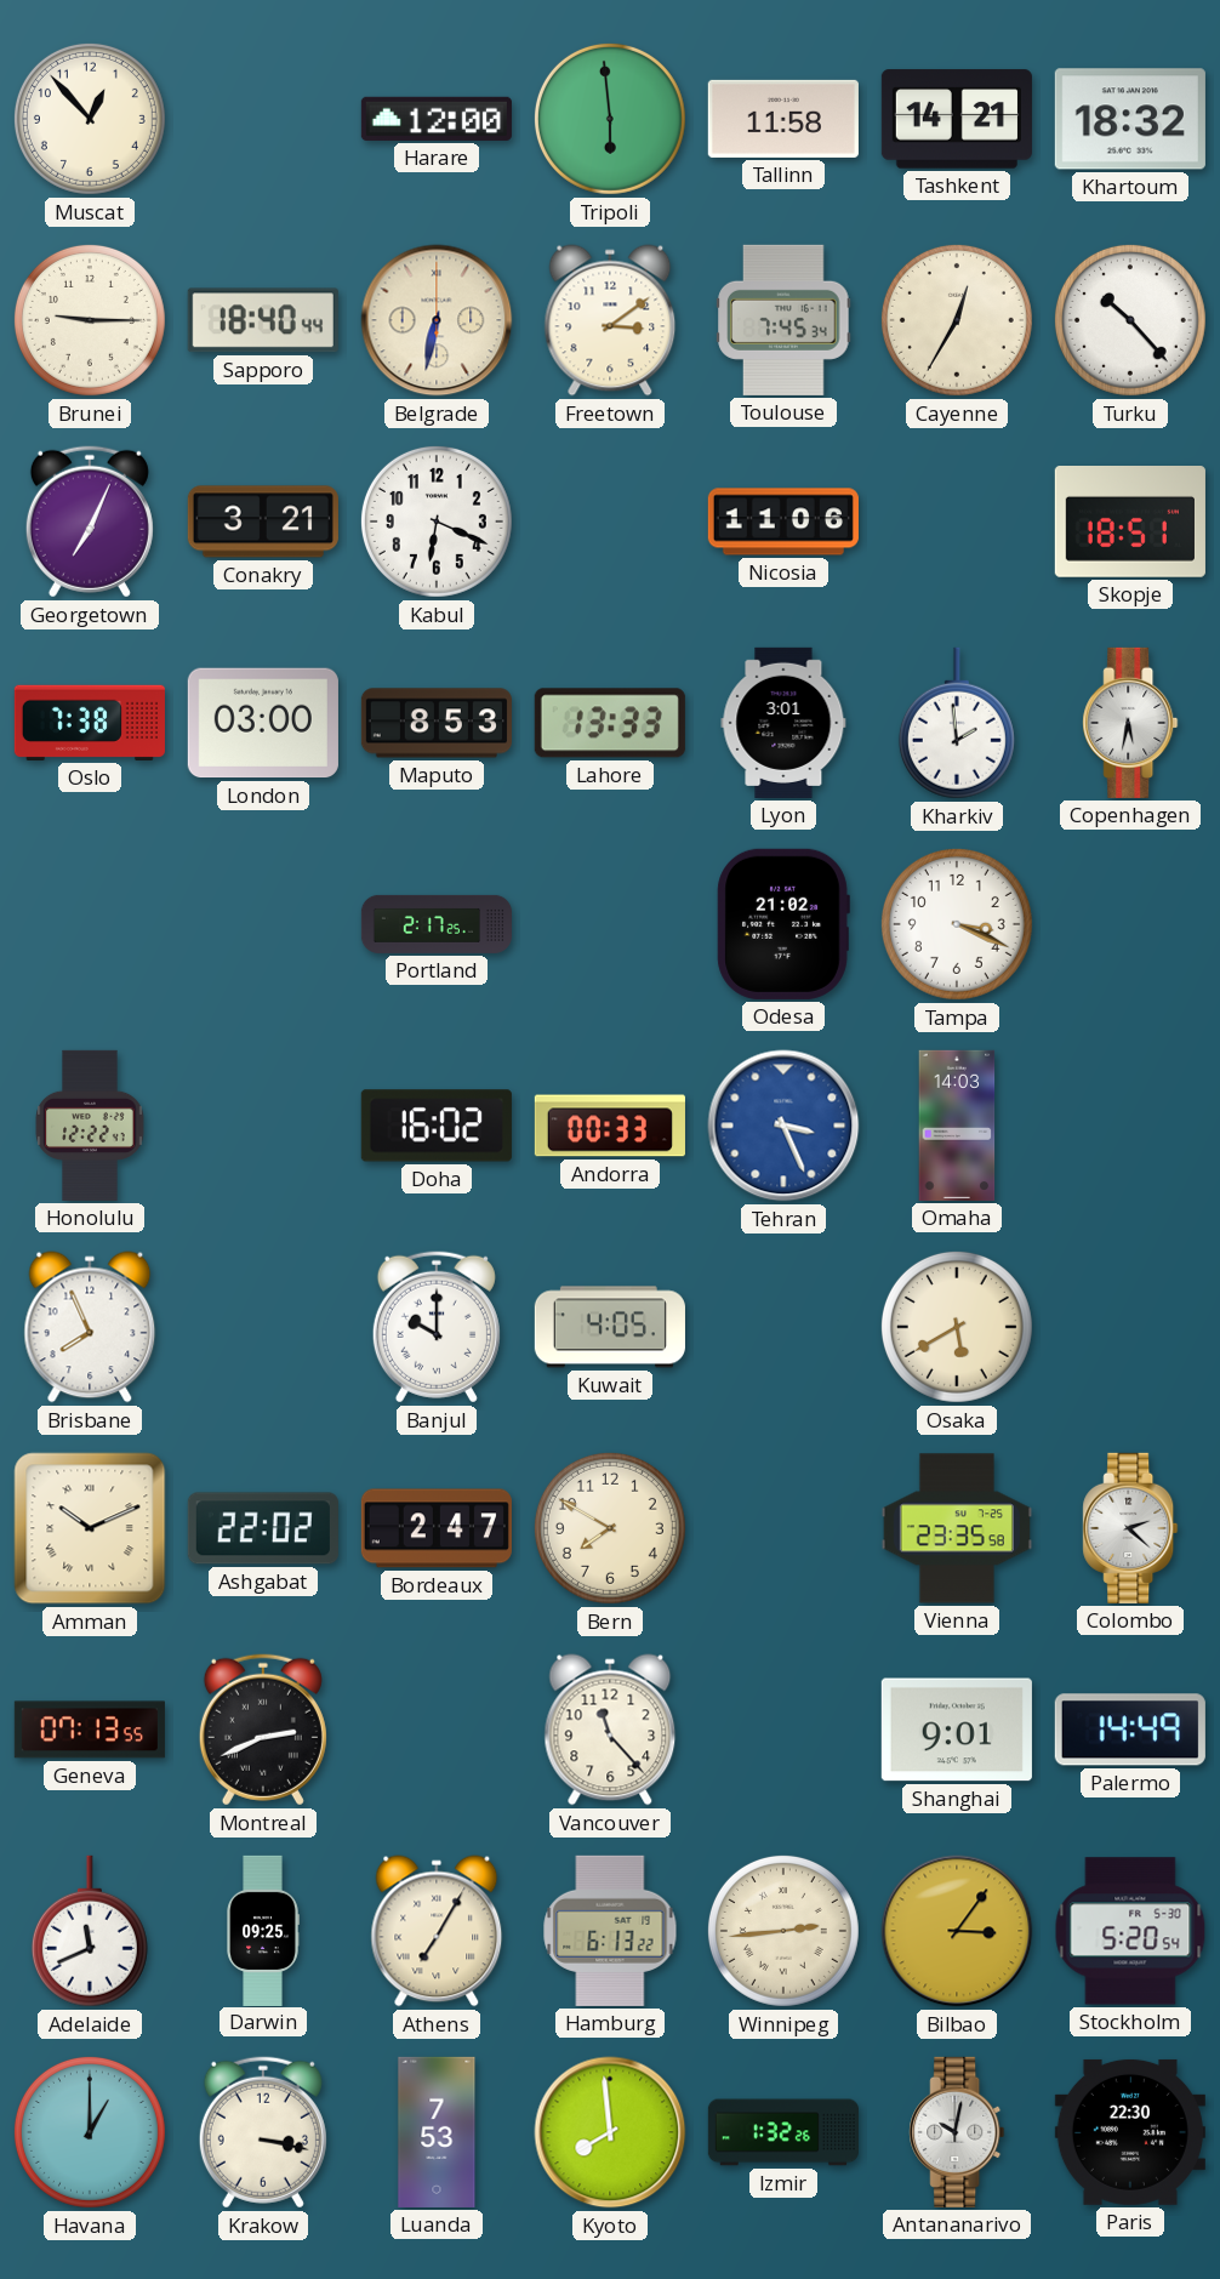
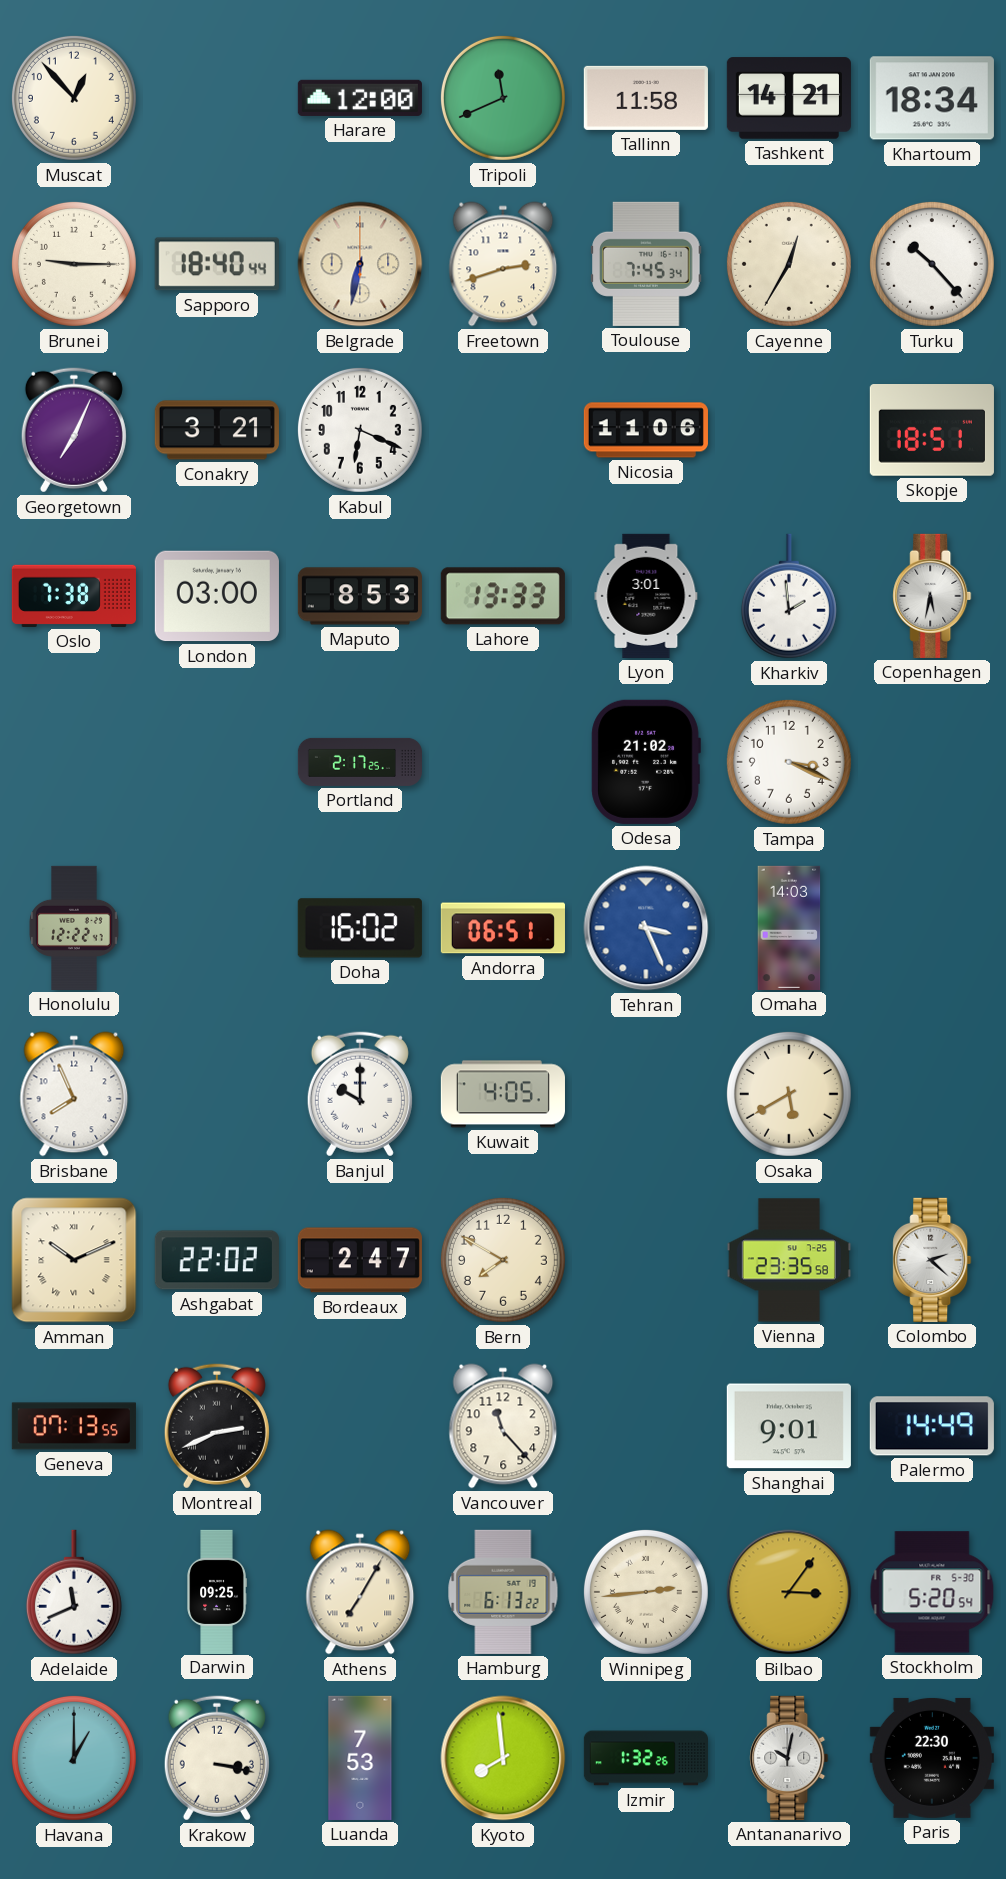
Tripoli: 5:59 -> 11:41
Khartoum: 18:32 -> 18:34
Freetown: 3:09 -> 2:42
Andorra: 00:33 -> 06:51
